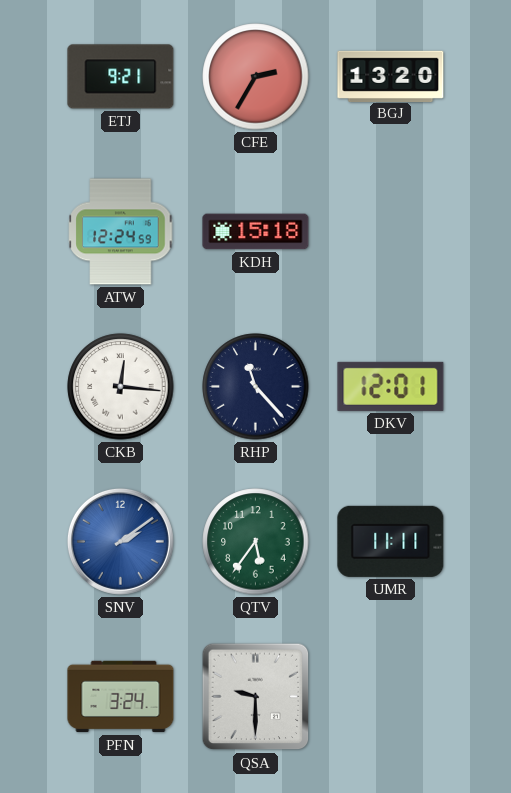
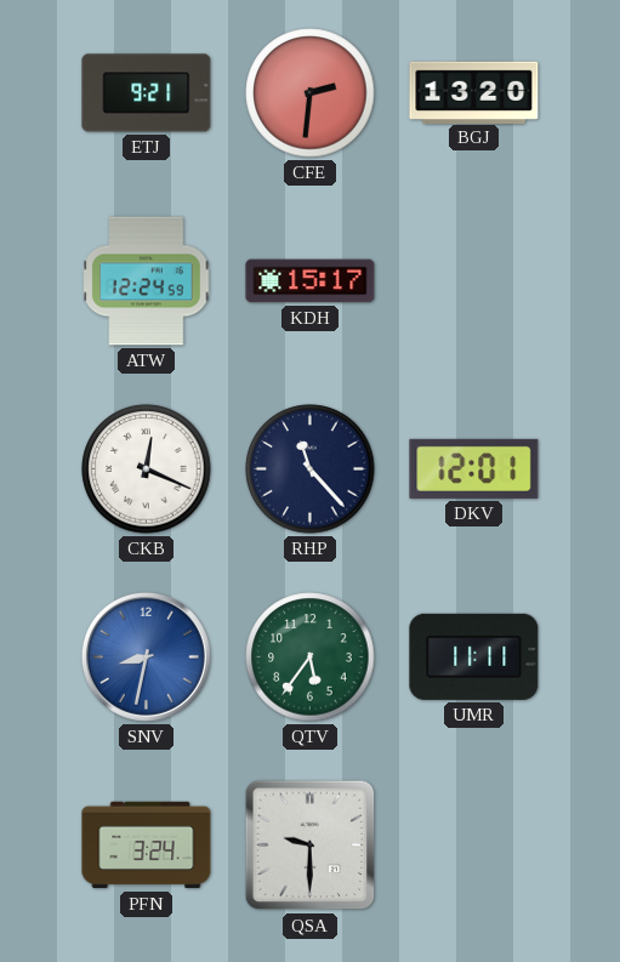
CFE: 2:35 -> 2:31
KDH: 15:18 -> 15:17
CKB: 12:16 -> 12:19
SNV: 2:09 -> 8:32
